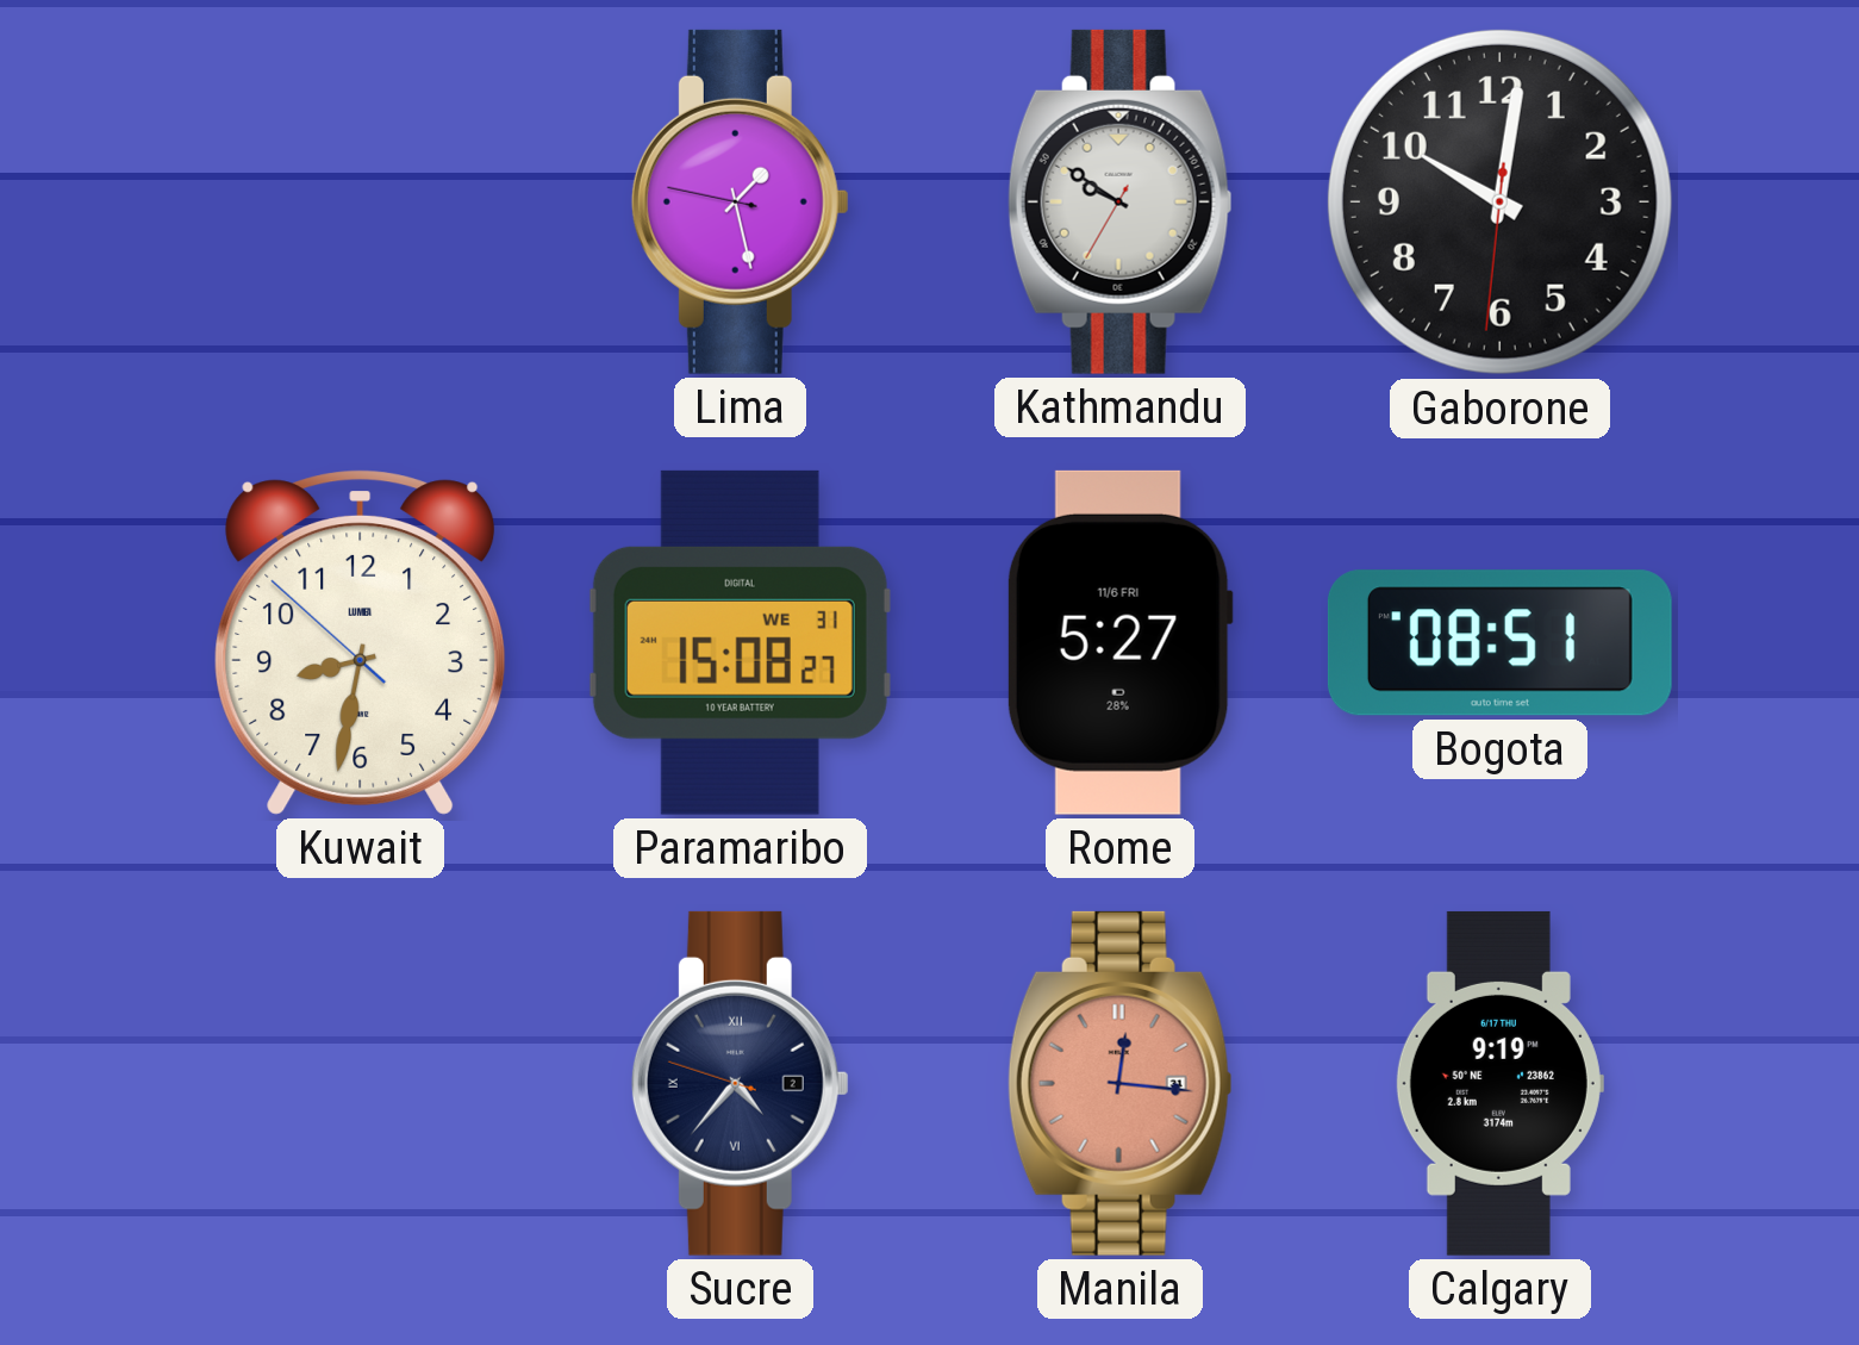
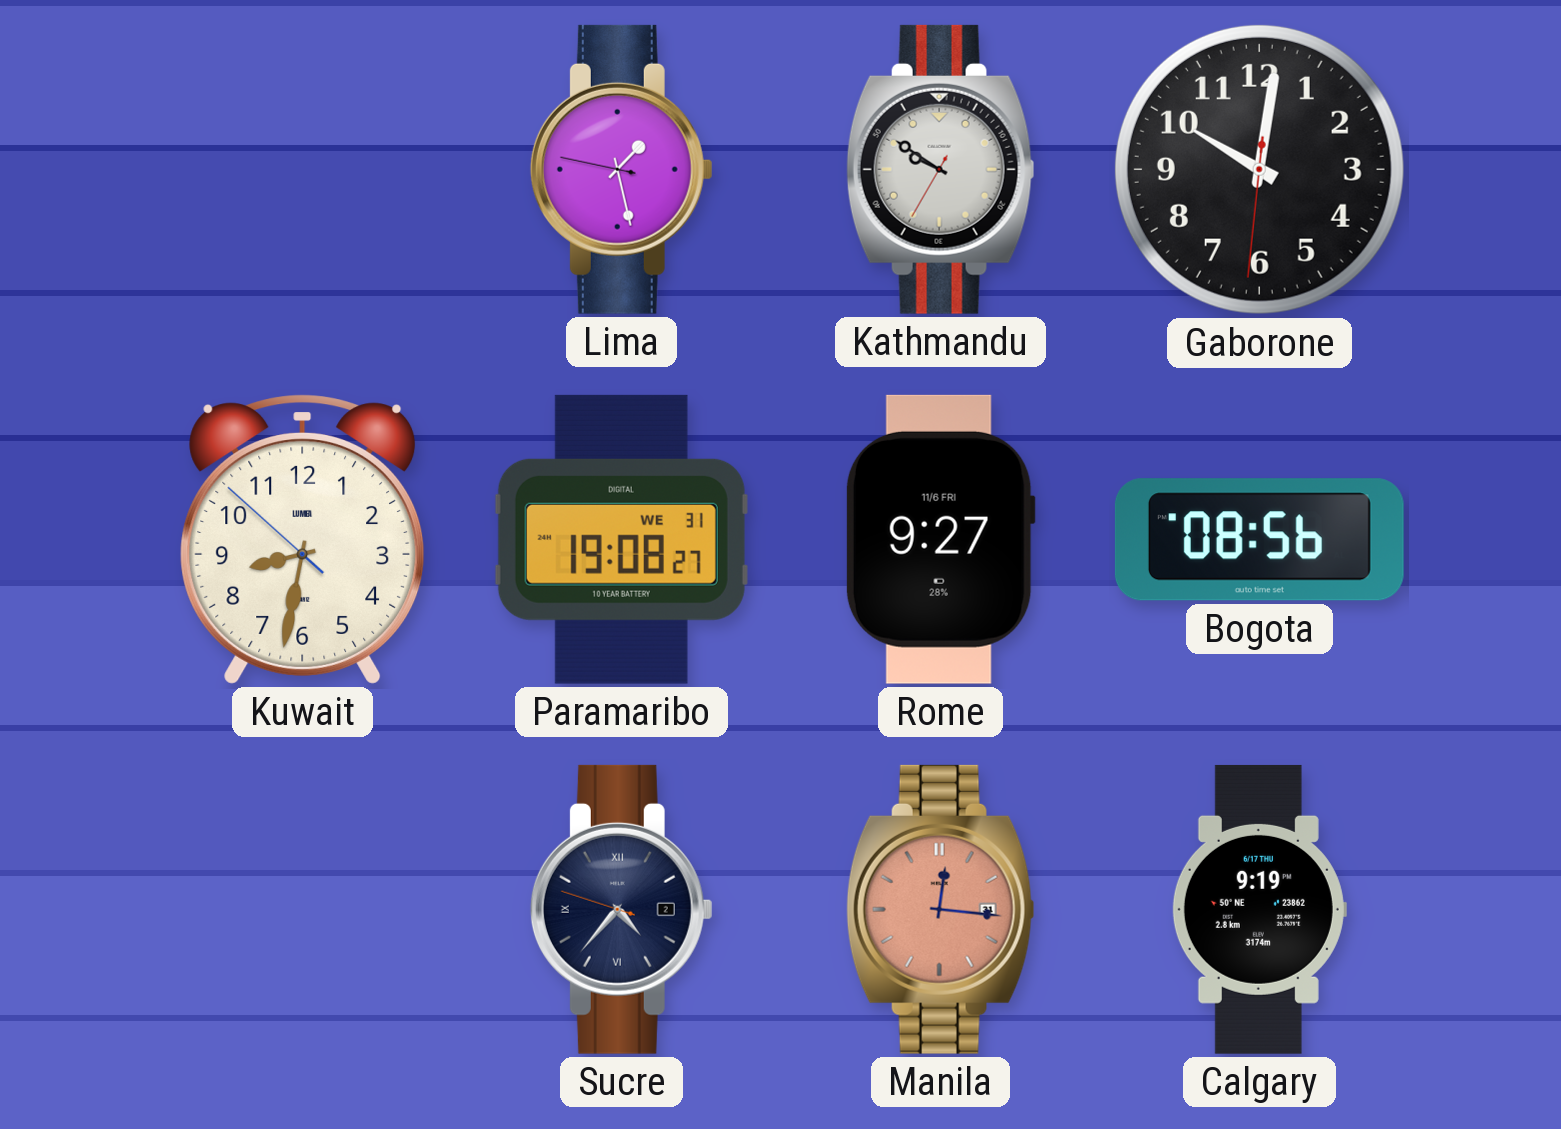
Paramaribo: 15:08 -> 19:08
Rome: 5:27 -> 9:27
Bogota: 08:51 -> 08:56
